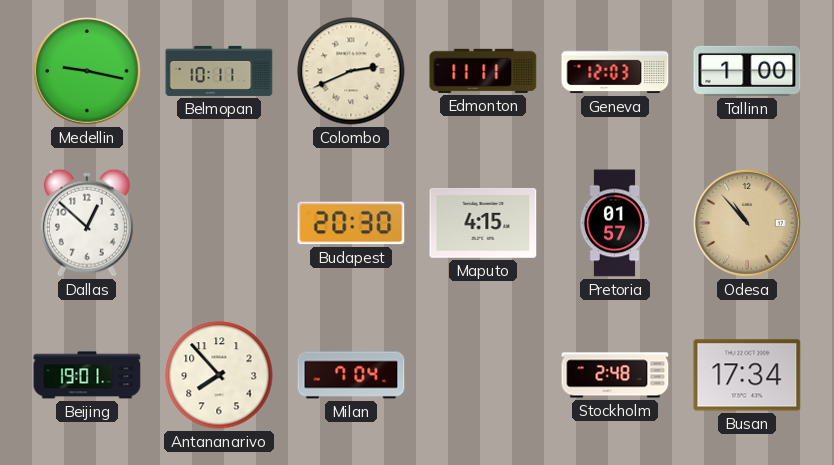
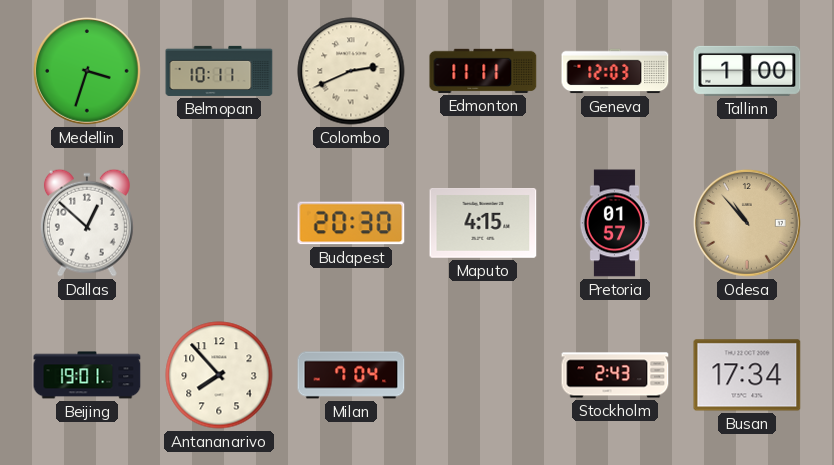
Medellin: 9:17 -> 3:33
Stockholm: 2:48 -> 2:43
